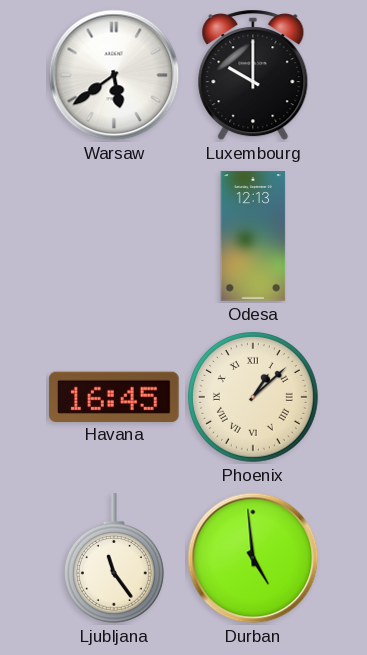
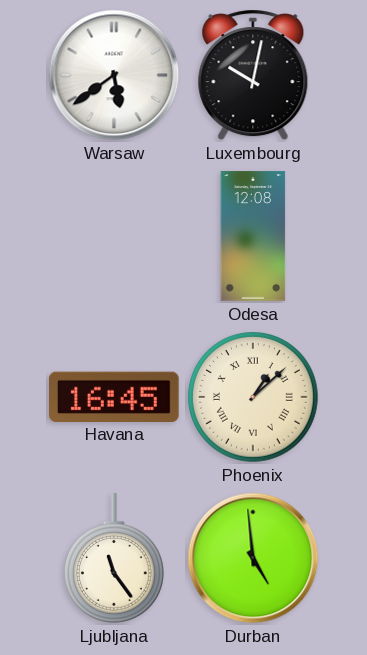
Luxembourg: 10:00 -> 10:02
Odesa: 12:13 -> 12:08
